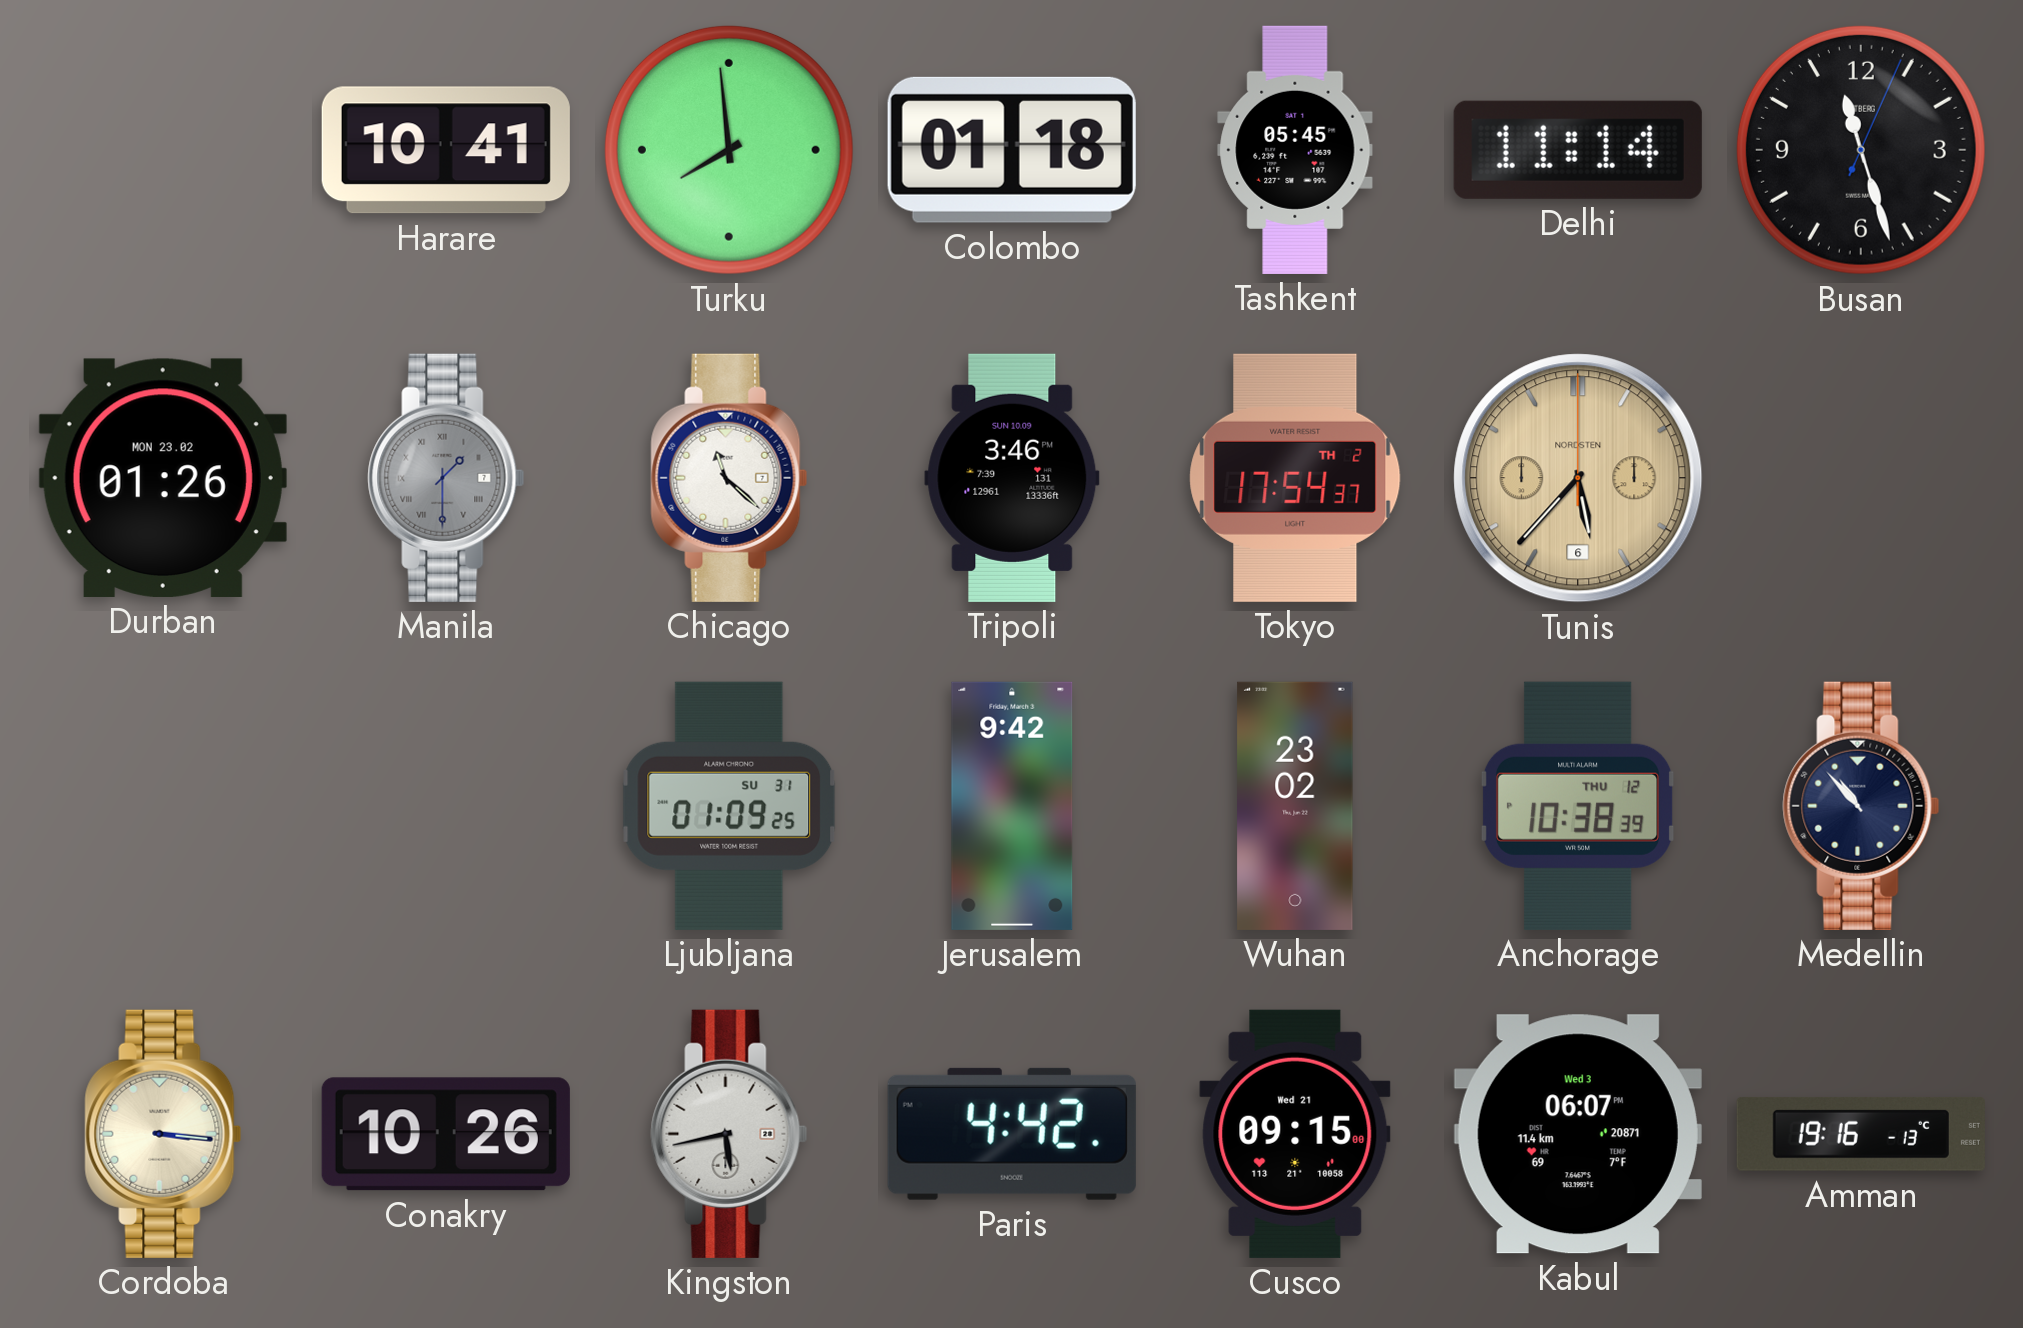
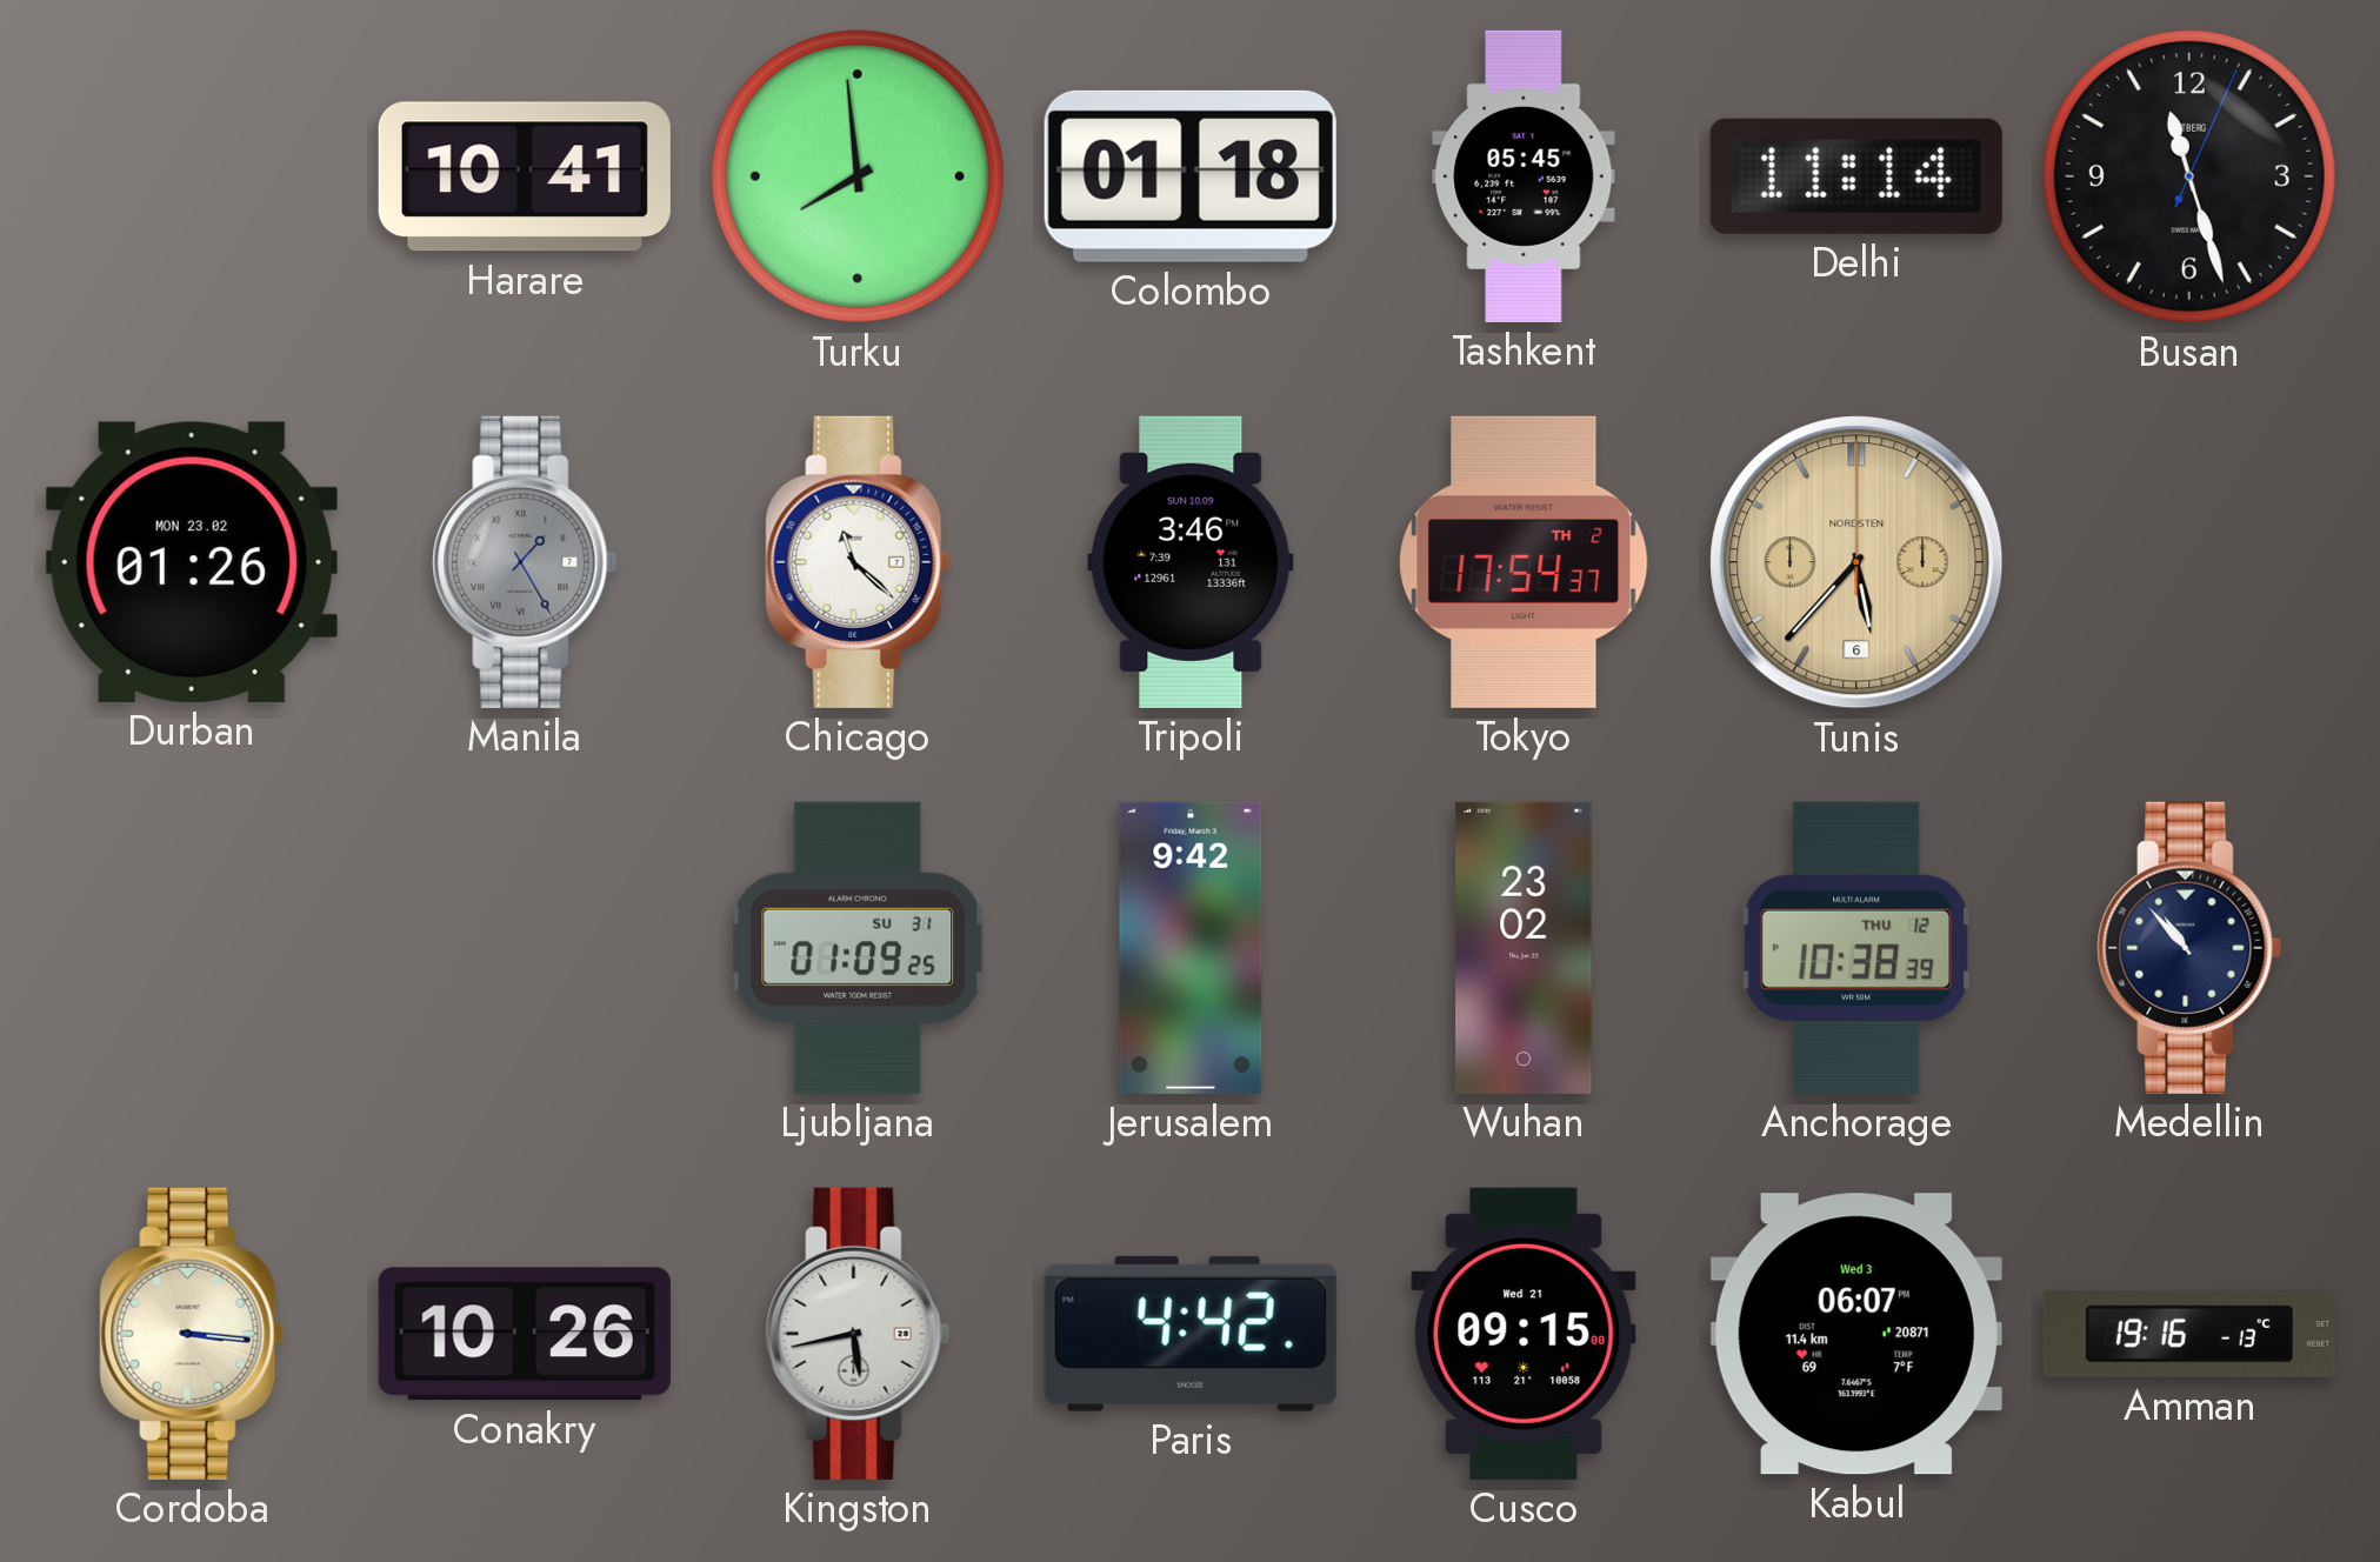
Manila: 1:30 -> 1:25
